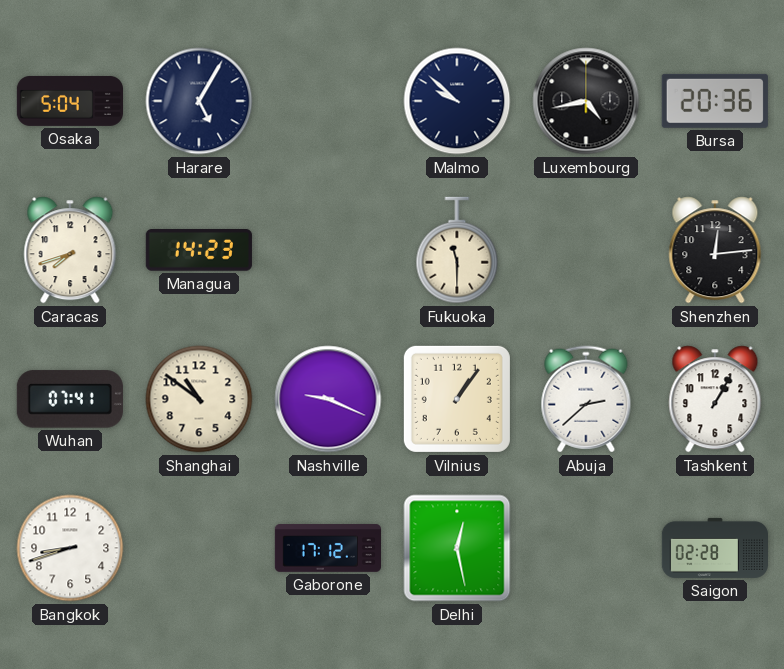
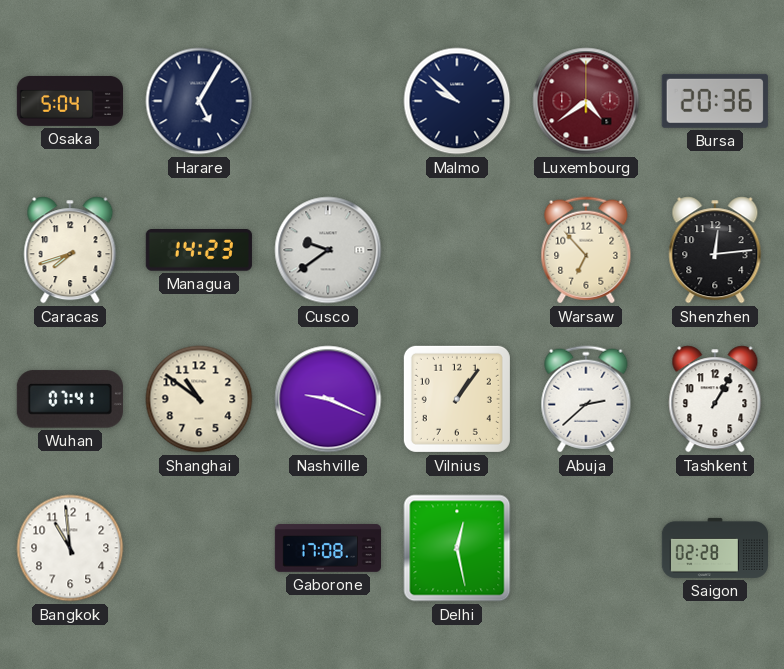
Luxembourg: 4:43 -> 4:39
Luxembourg dial: black -> burgundy
Cusco: none -> 9:39
Fukuoka: 11:30 -> none
Warsaw: none -> 6:53
Bangkok: 8:42 -> 10:59
Gaborone: 17:12 -> 17:08
